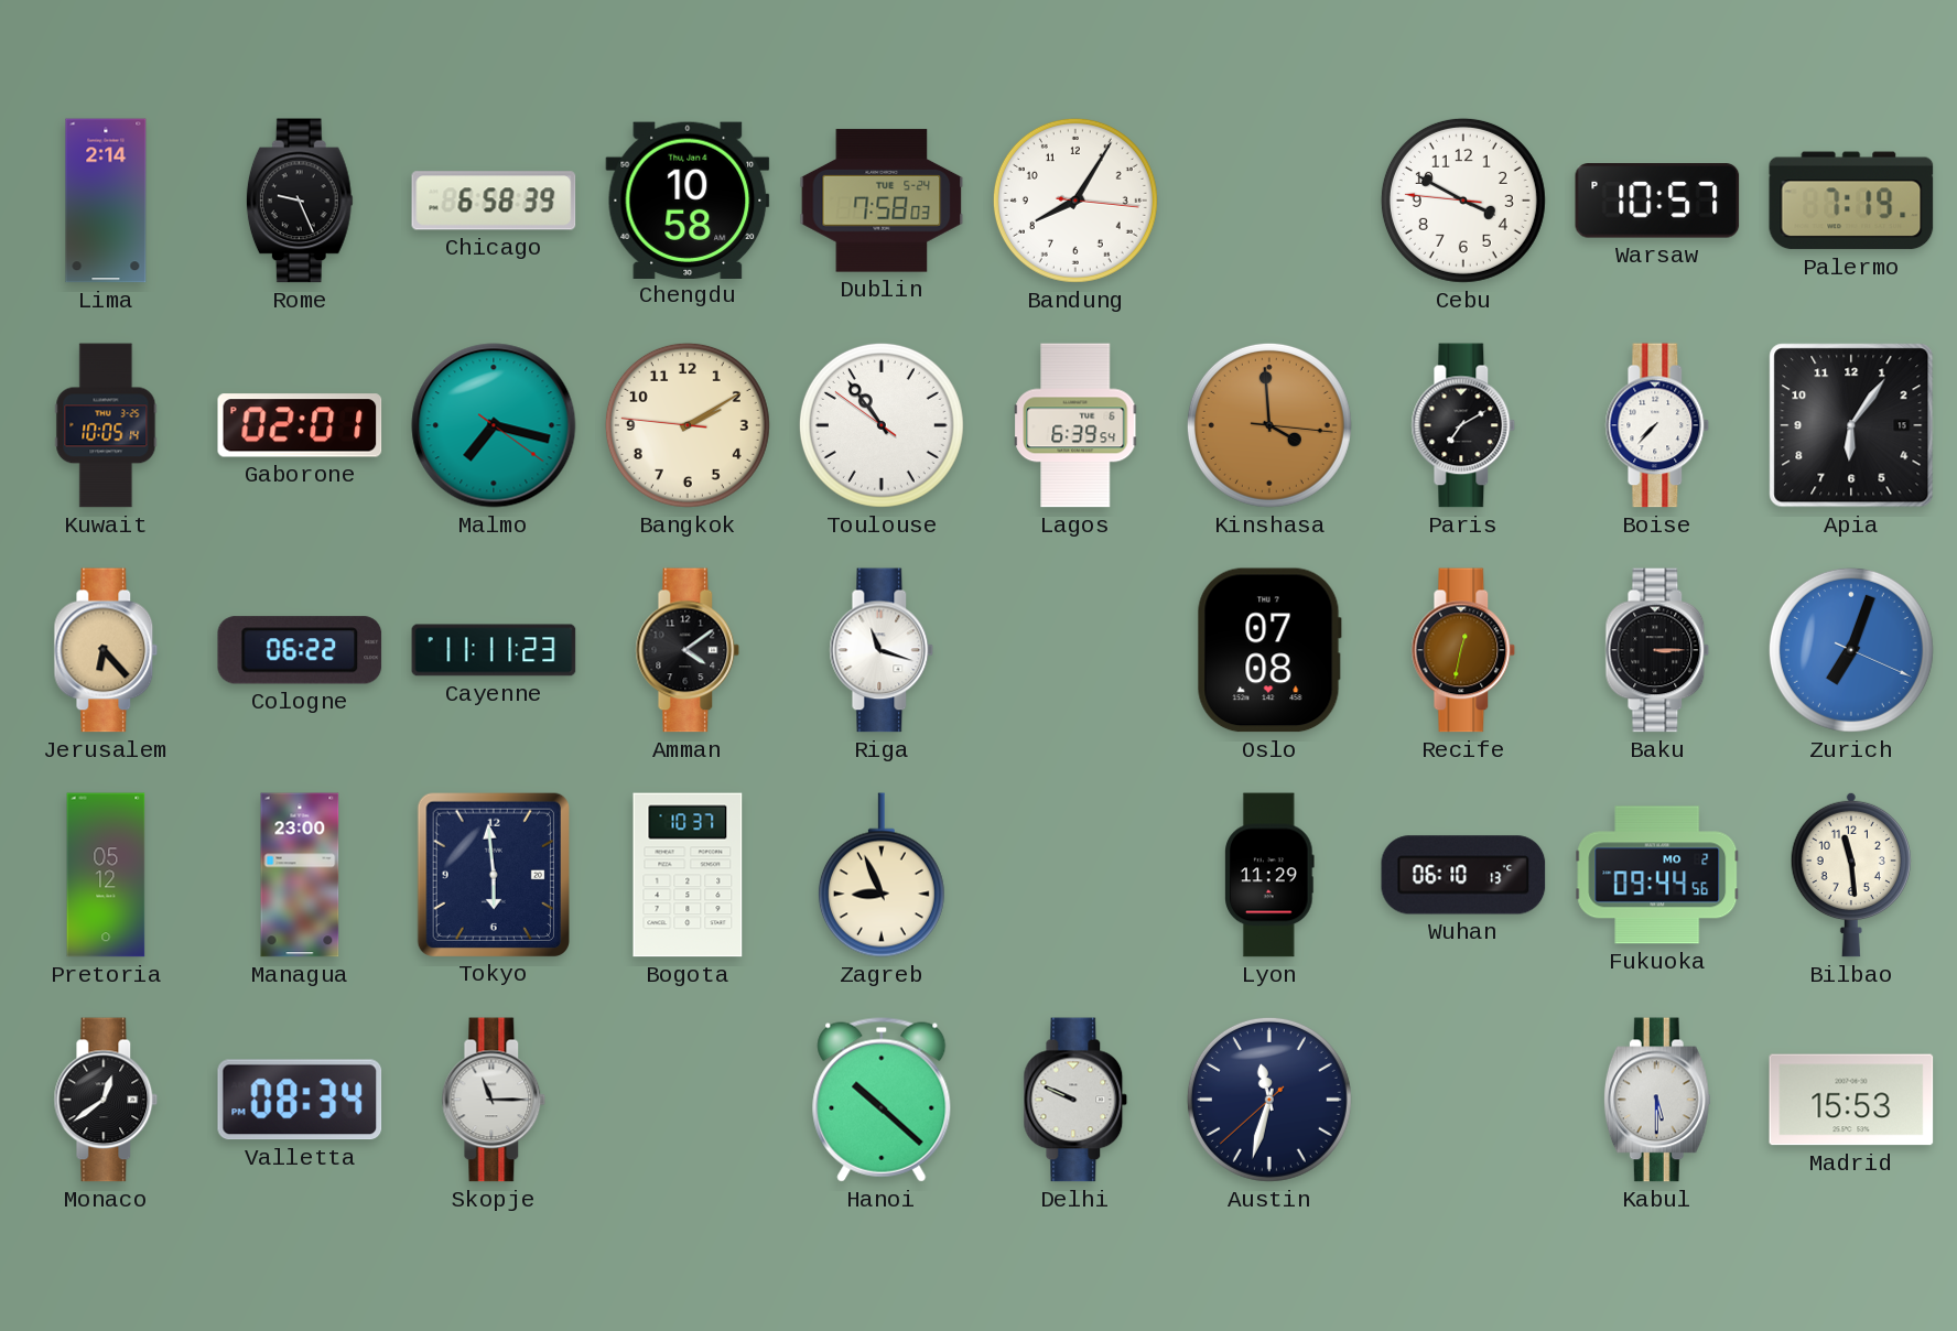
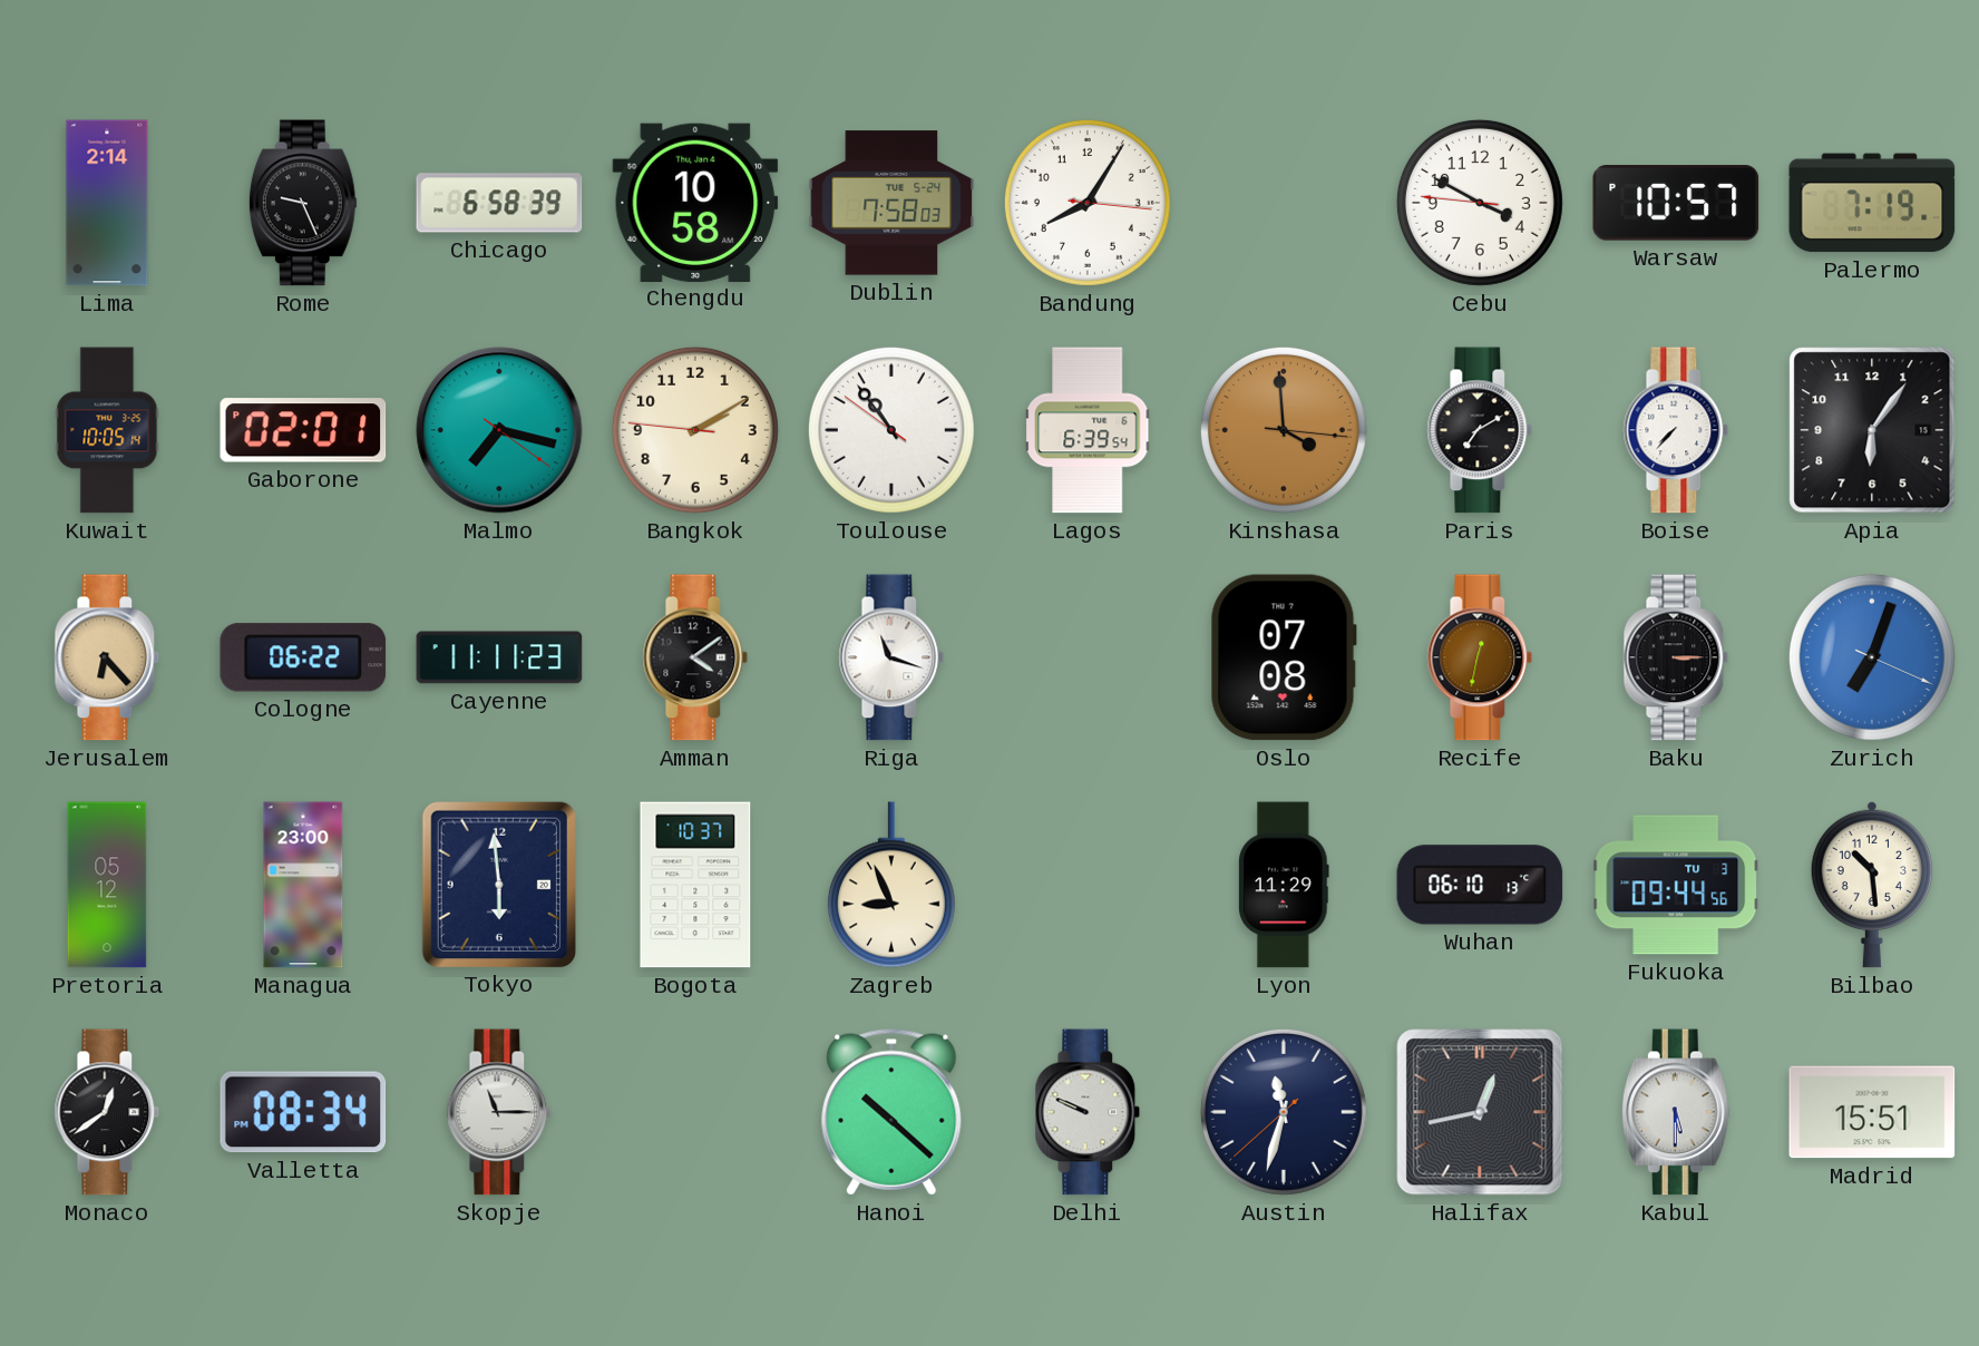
Fukuoka date: MO 2 -> TU 3
Bilbao: 11:29 -> 10:29
Halifax: none -> 12:43
Madrid: 15:53 -> 15:51
